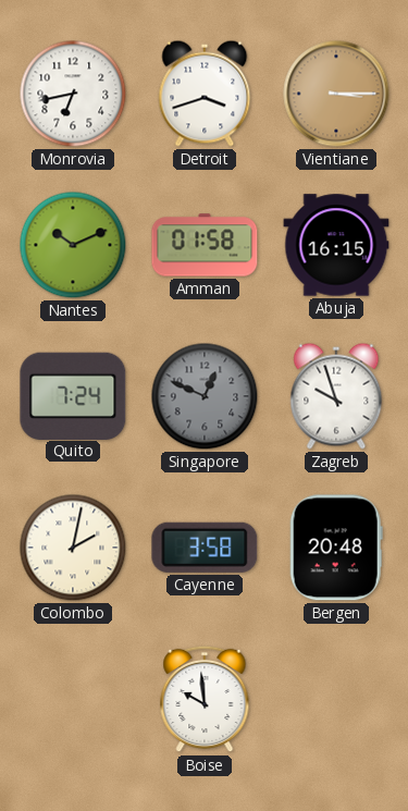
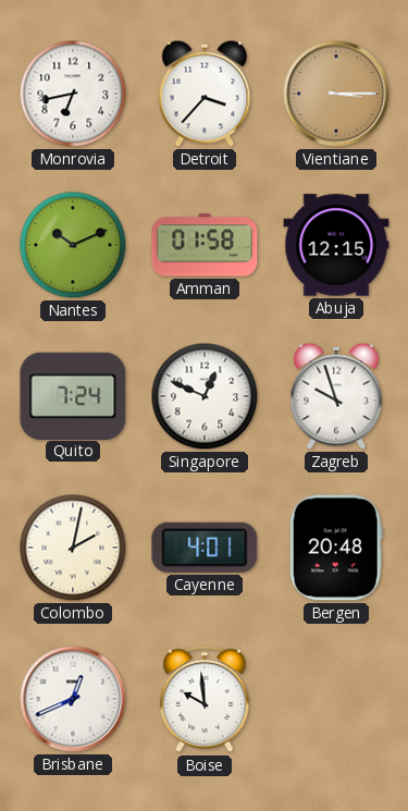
Detroit: 3:42 -> 3:37
Abuja: 16:15 -> 12:15
Singapore dial: grey -> white
Cayenne: 3:58 -> 4:01
Brisbane: none -> 12:41
